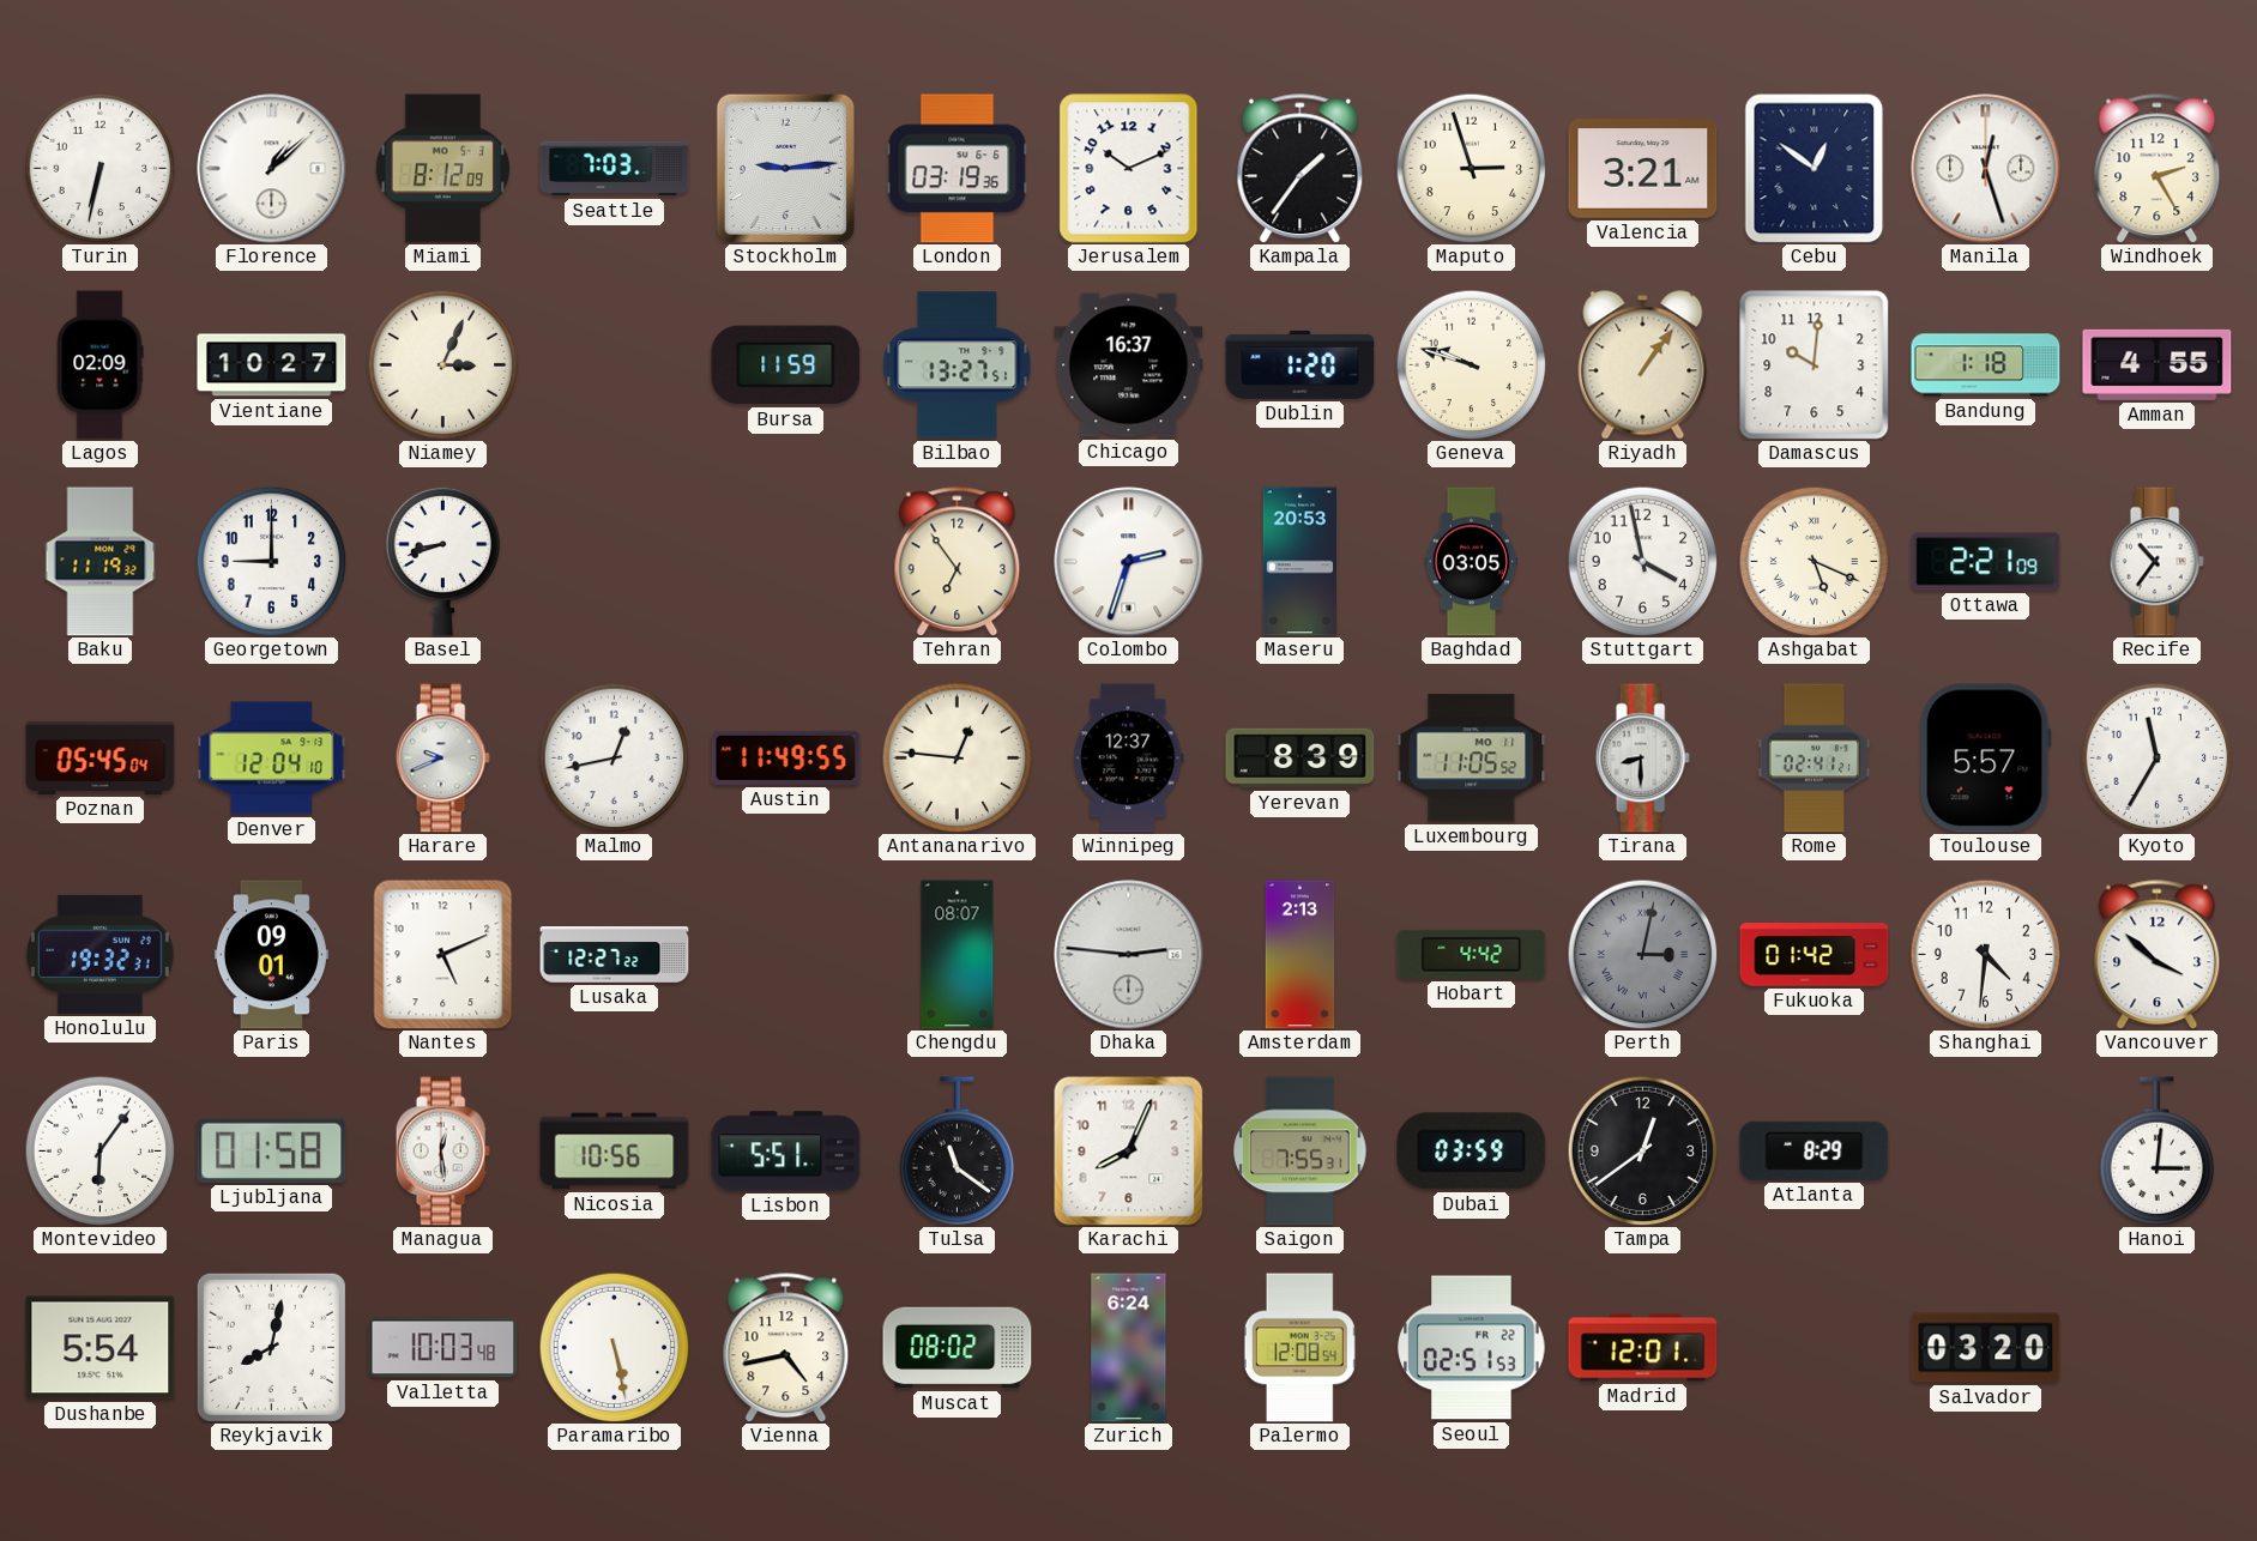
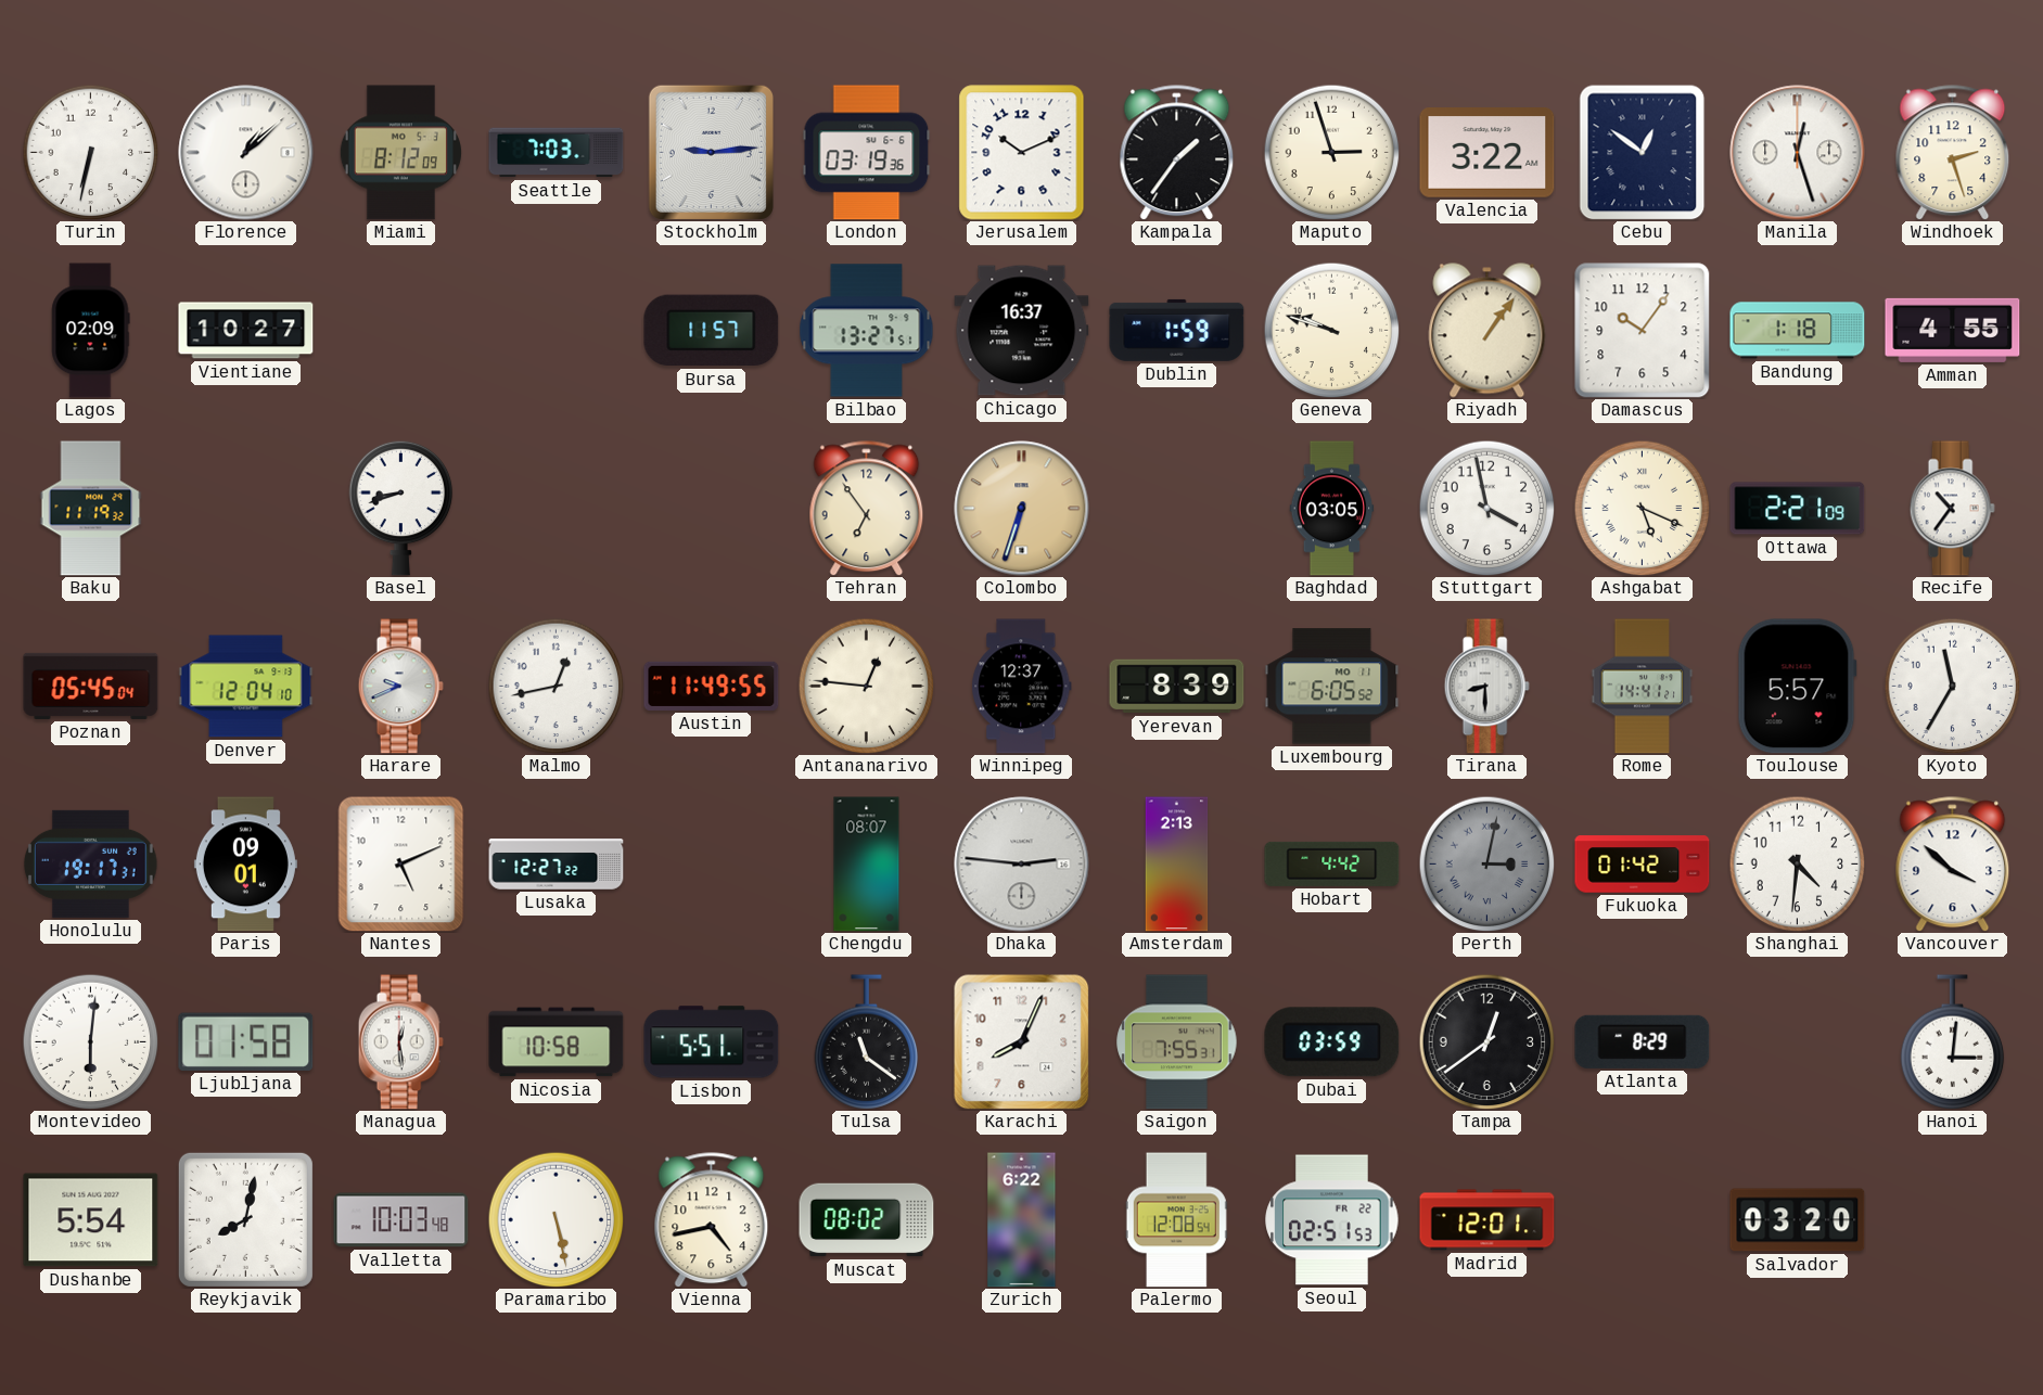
Valencia: 3:21 -> 3:22
Windhoek: 2:25 -> 2:27
Niamey: 3:04 -> none
Bursa: 11:59 -> 11:57
Dublin: 1:20 -> 1:59
Damascus: 10:01 -> 10:06
Georgetown: 9:00 -> none
Colombo: 2:33 -> 6:33
Colombo dial: white -> champagne
Maseru: 20:53 -> none
Luxembourg: 11:05 -> 6:05
Rome: 02:41 -> 14:41
Honolulu: 19:32 -> 19:17
Montevideo: 6:06 -> 6:01
Nicosia: 10:56 -> 10:58
Zurich: 6:24 -> 6:22
